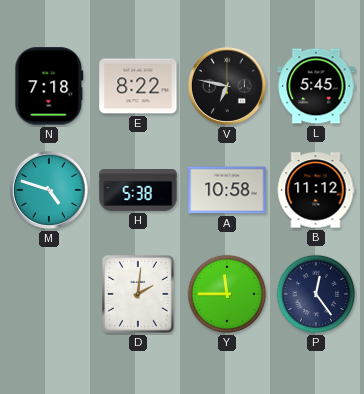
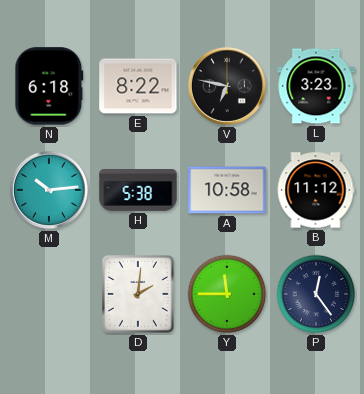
N: 7:18 -> 6:18
L: 5:45 -> 3:23
M: 4:48 -> 10:14
